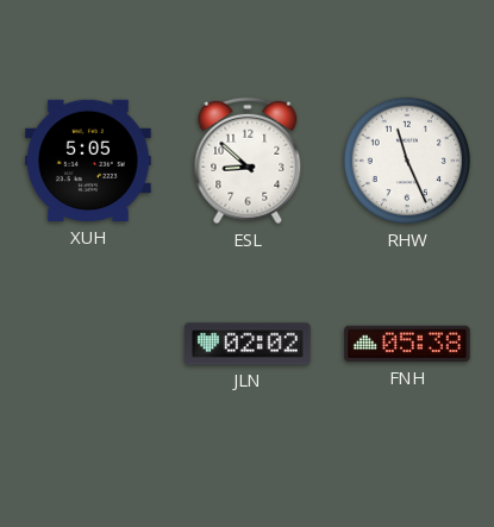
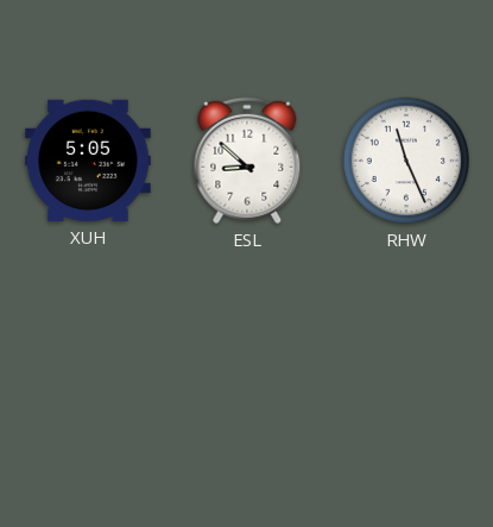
JLN: 02:02 -> none
FNH: 05:38 -> none
